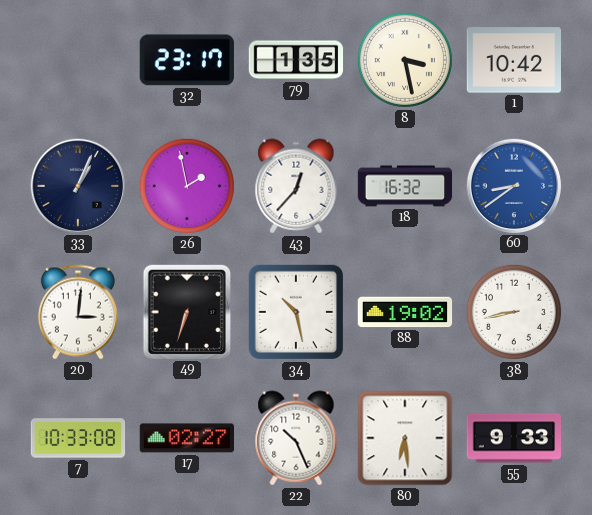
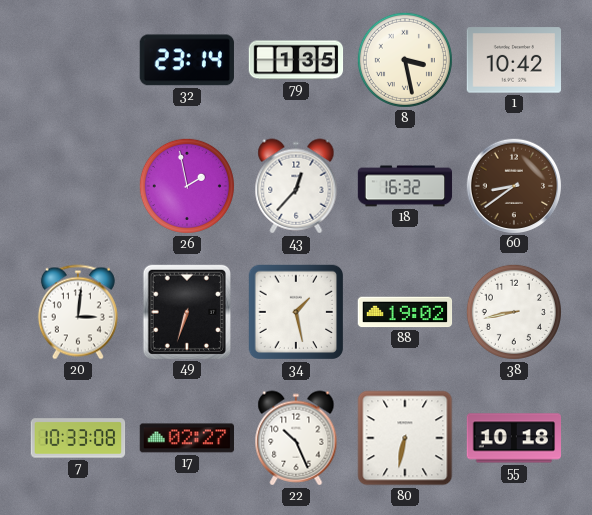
32: 23:17 -> 23:14
33: 1:04 -> none
60 dial: blue -> brown
34: 10:28 -> 1:28
80: 6:29 -> 6:32
55: 9:33 -> 10:18
